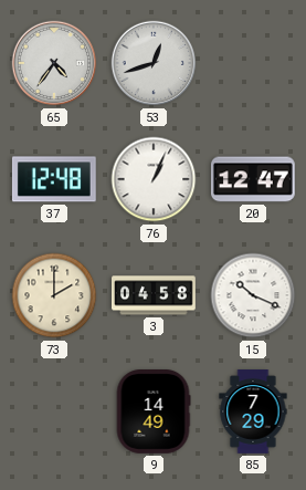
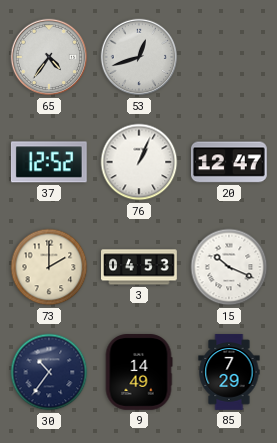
37: 12:48 -> 12:52
3: 04:58 -> 04:53
30: none -> 10:36
